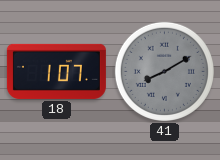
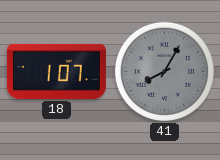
41: 8:10 -> 8:05
